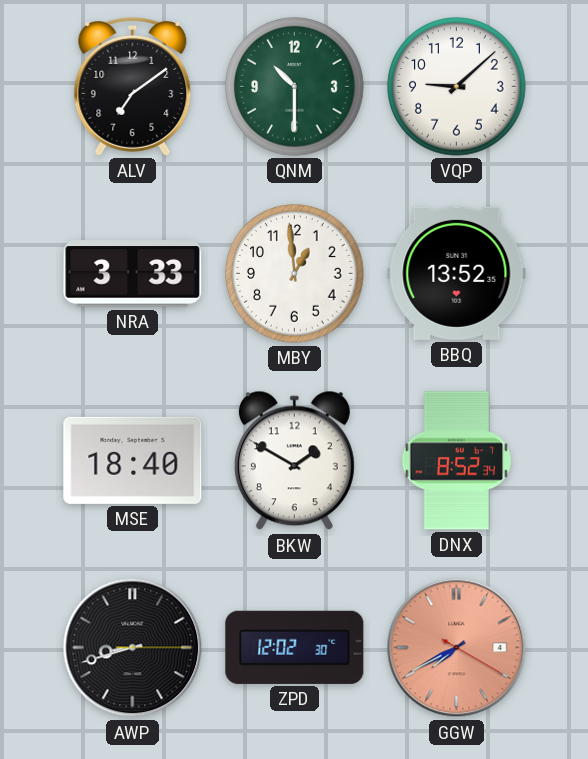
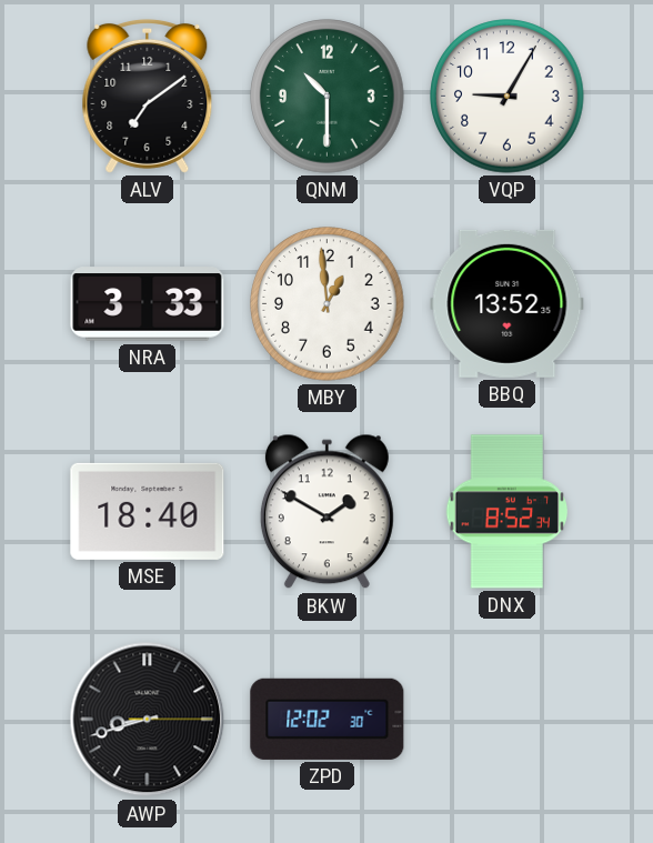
VQP: 9:08 -> 9:05
GGW: 7:40 -> none
